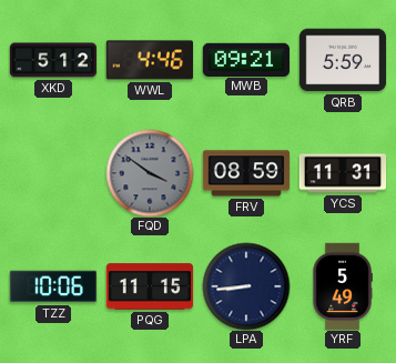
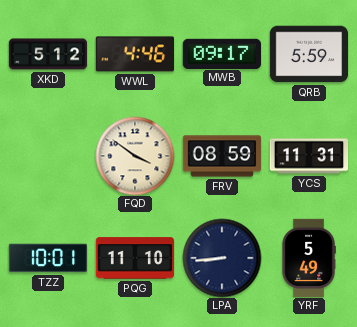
MWB: 09:21 -> 09:17
FQD dial: grey -> cream
TZZ: 10:06 -> 10:01
PQG: 11:15 -> 11:10
